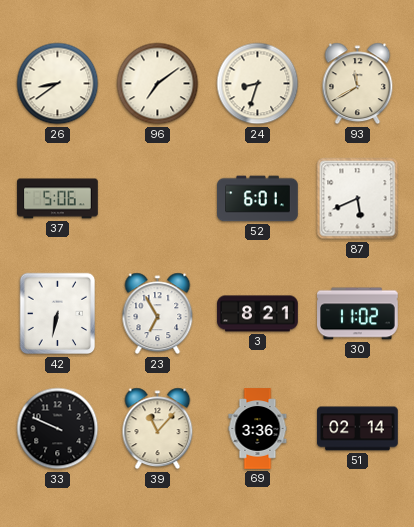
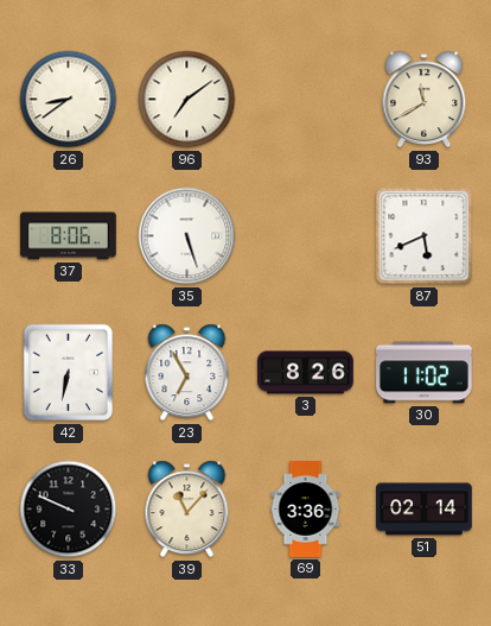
24: 8:33 -> none
37: 5:06 -> 8:06
35: none -> 5:27
52: 6:01 -> none
3: 8:21 -> 8:26
